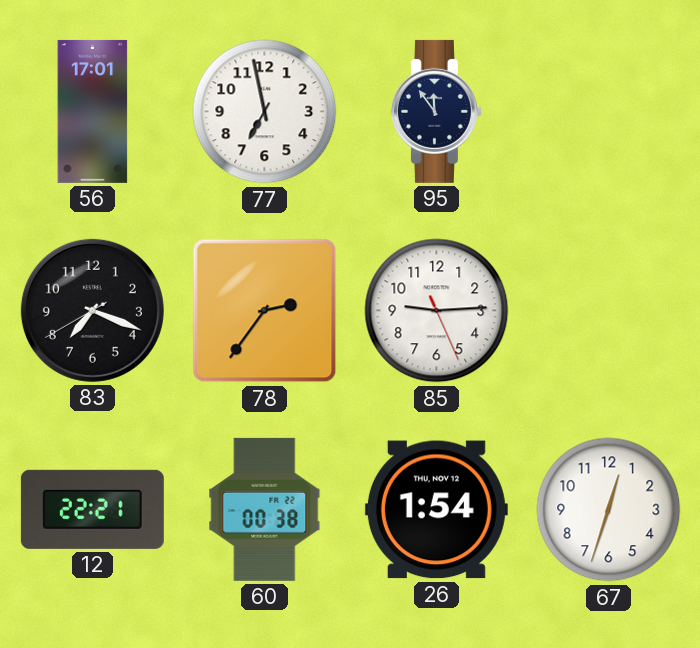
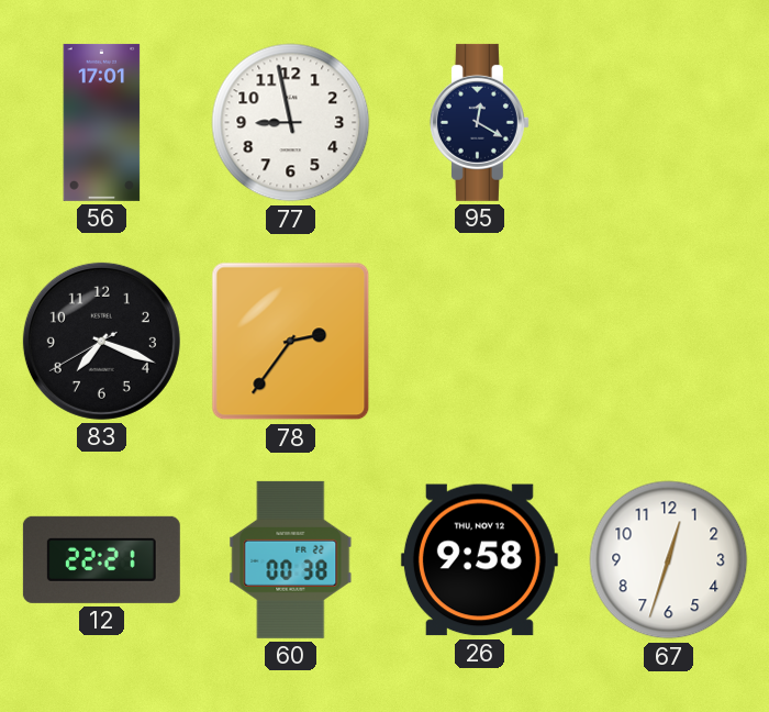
77: 6:58 -> 8:58
95: 11:54 -> 12:20
85: 9:14 -> none
26: 1:54 -> 9:58
